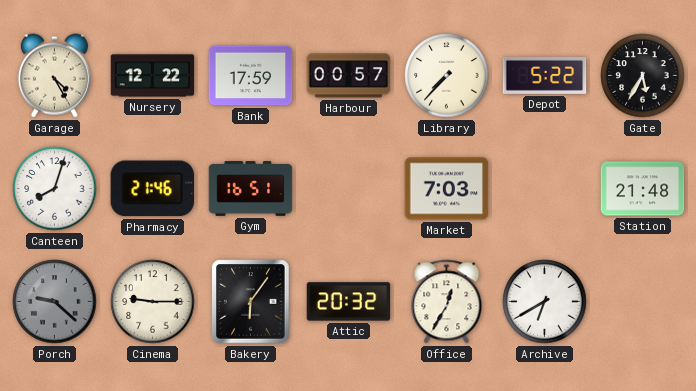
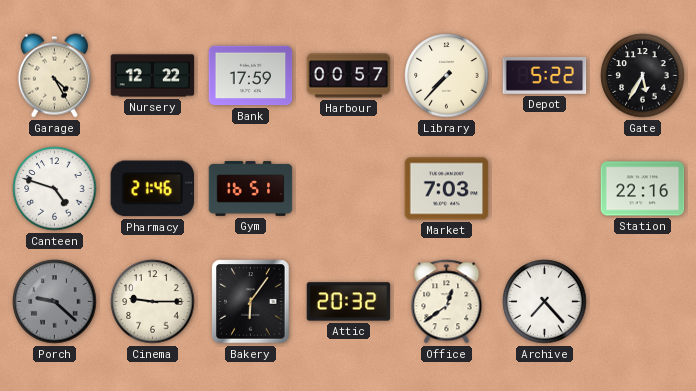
Canteen: 8:03 -> 4:48
Station: 21:48 -> 22:16
Office: 12:35 -> 12:39
Archive: 6:40 -> 7:23
